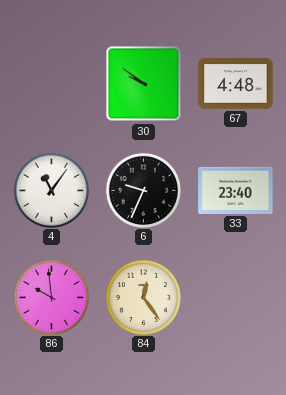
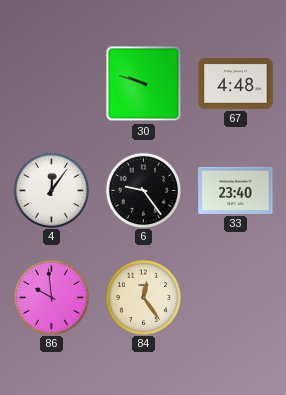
30: 9:51 -> 9:48
4: 11:06 -> 12:06
6: 9:34 -> 9:24
